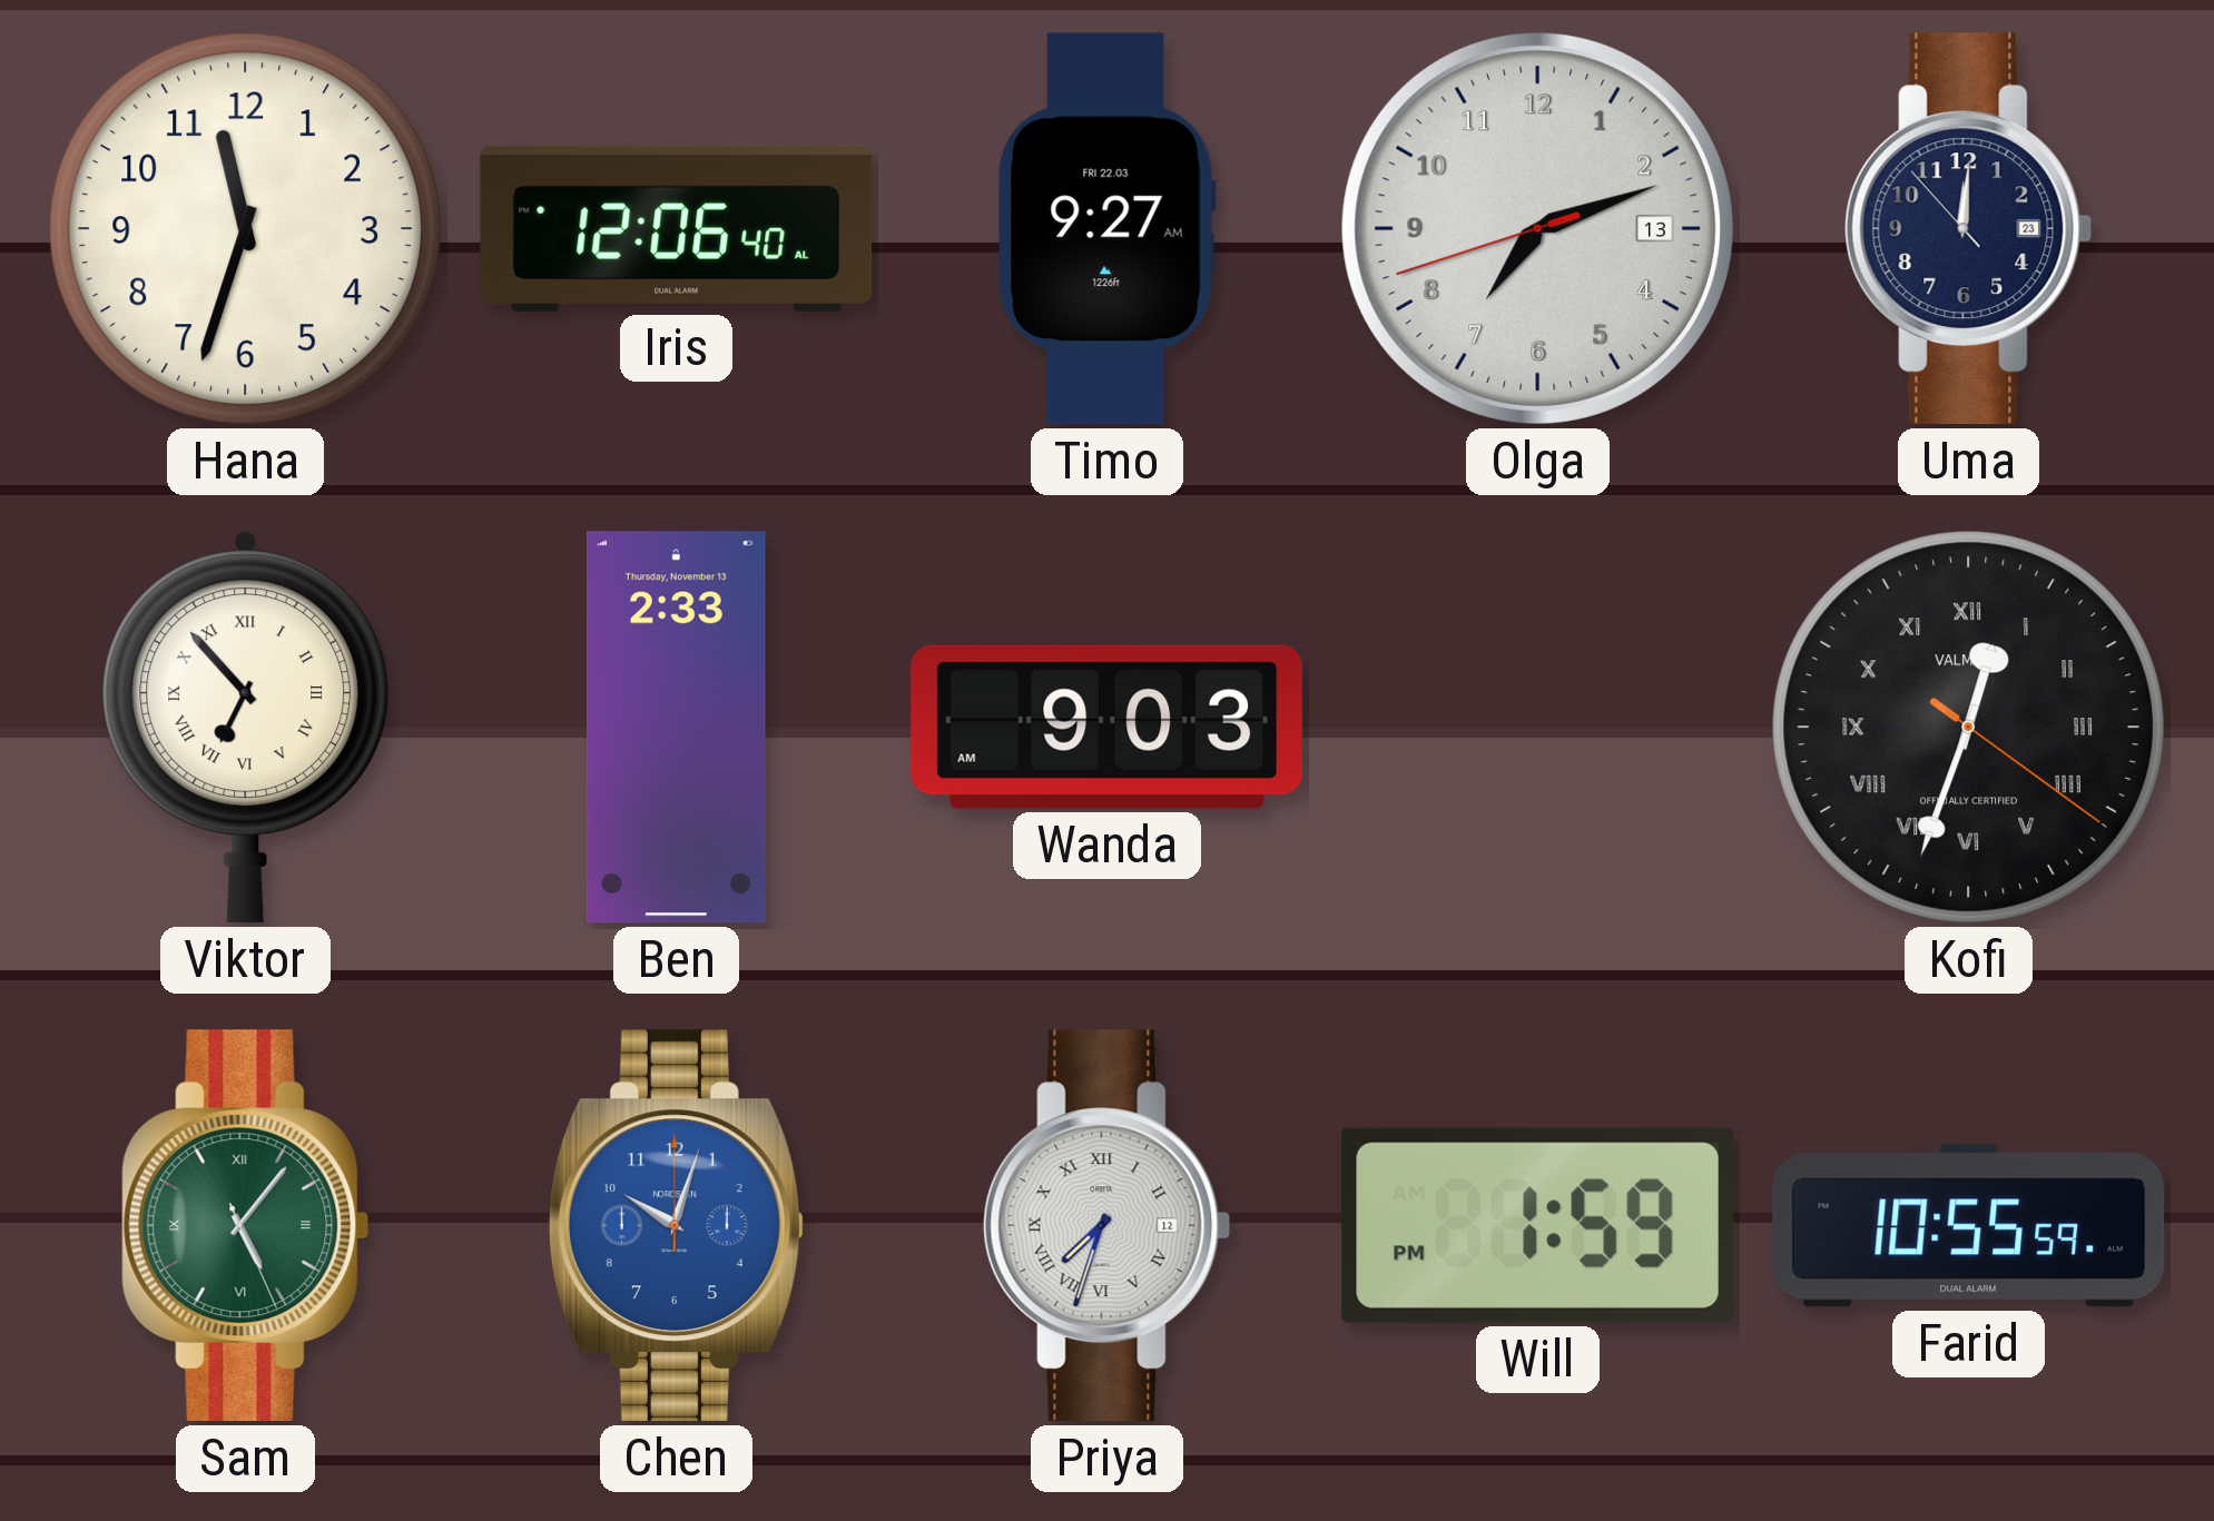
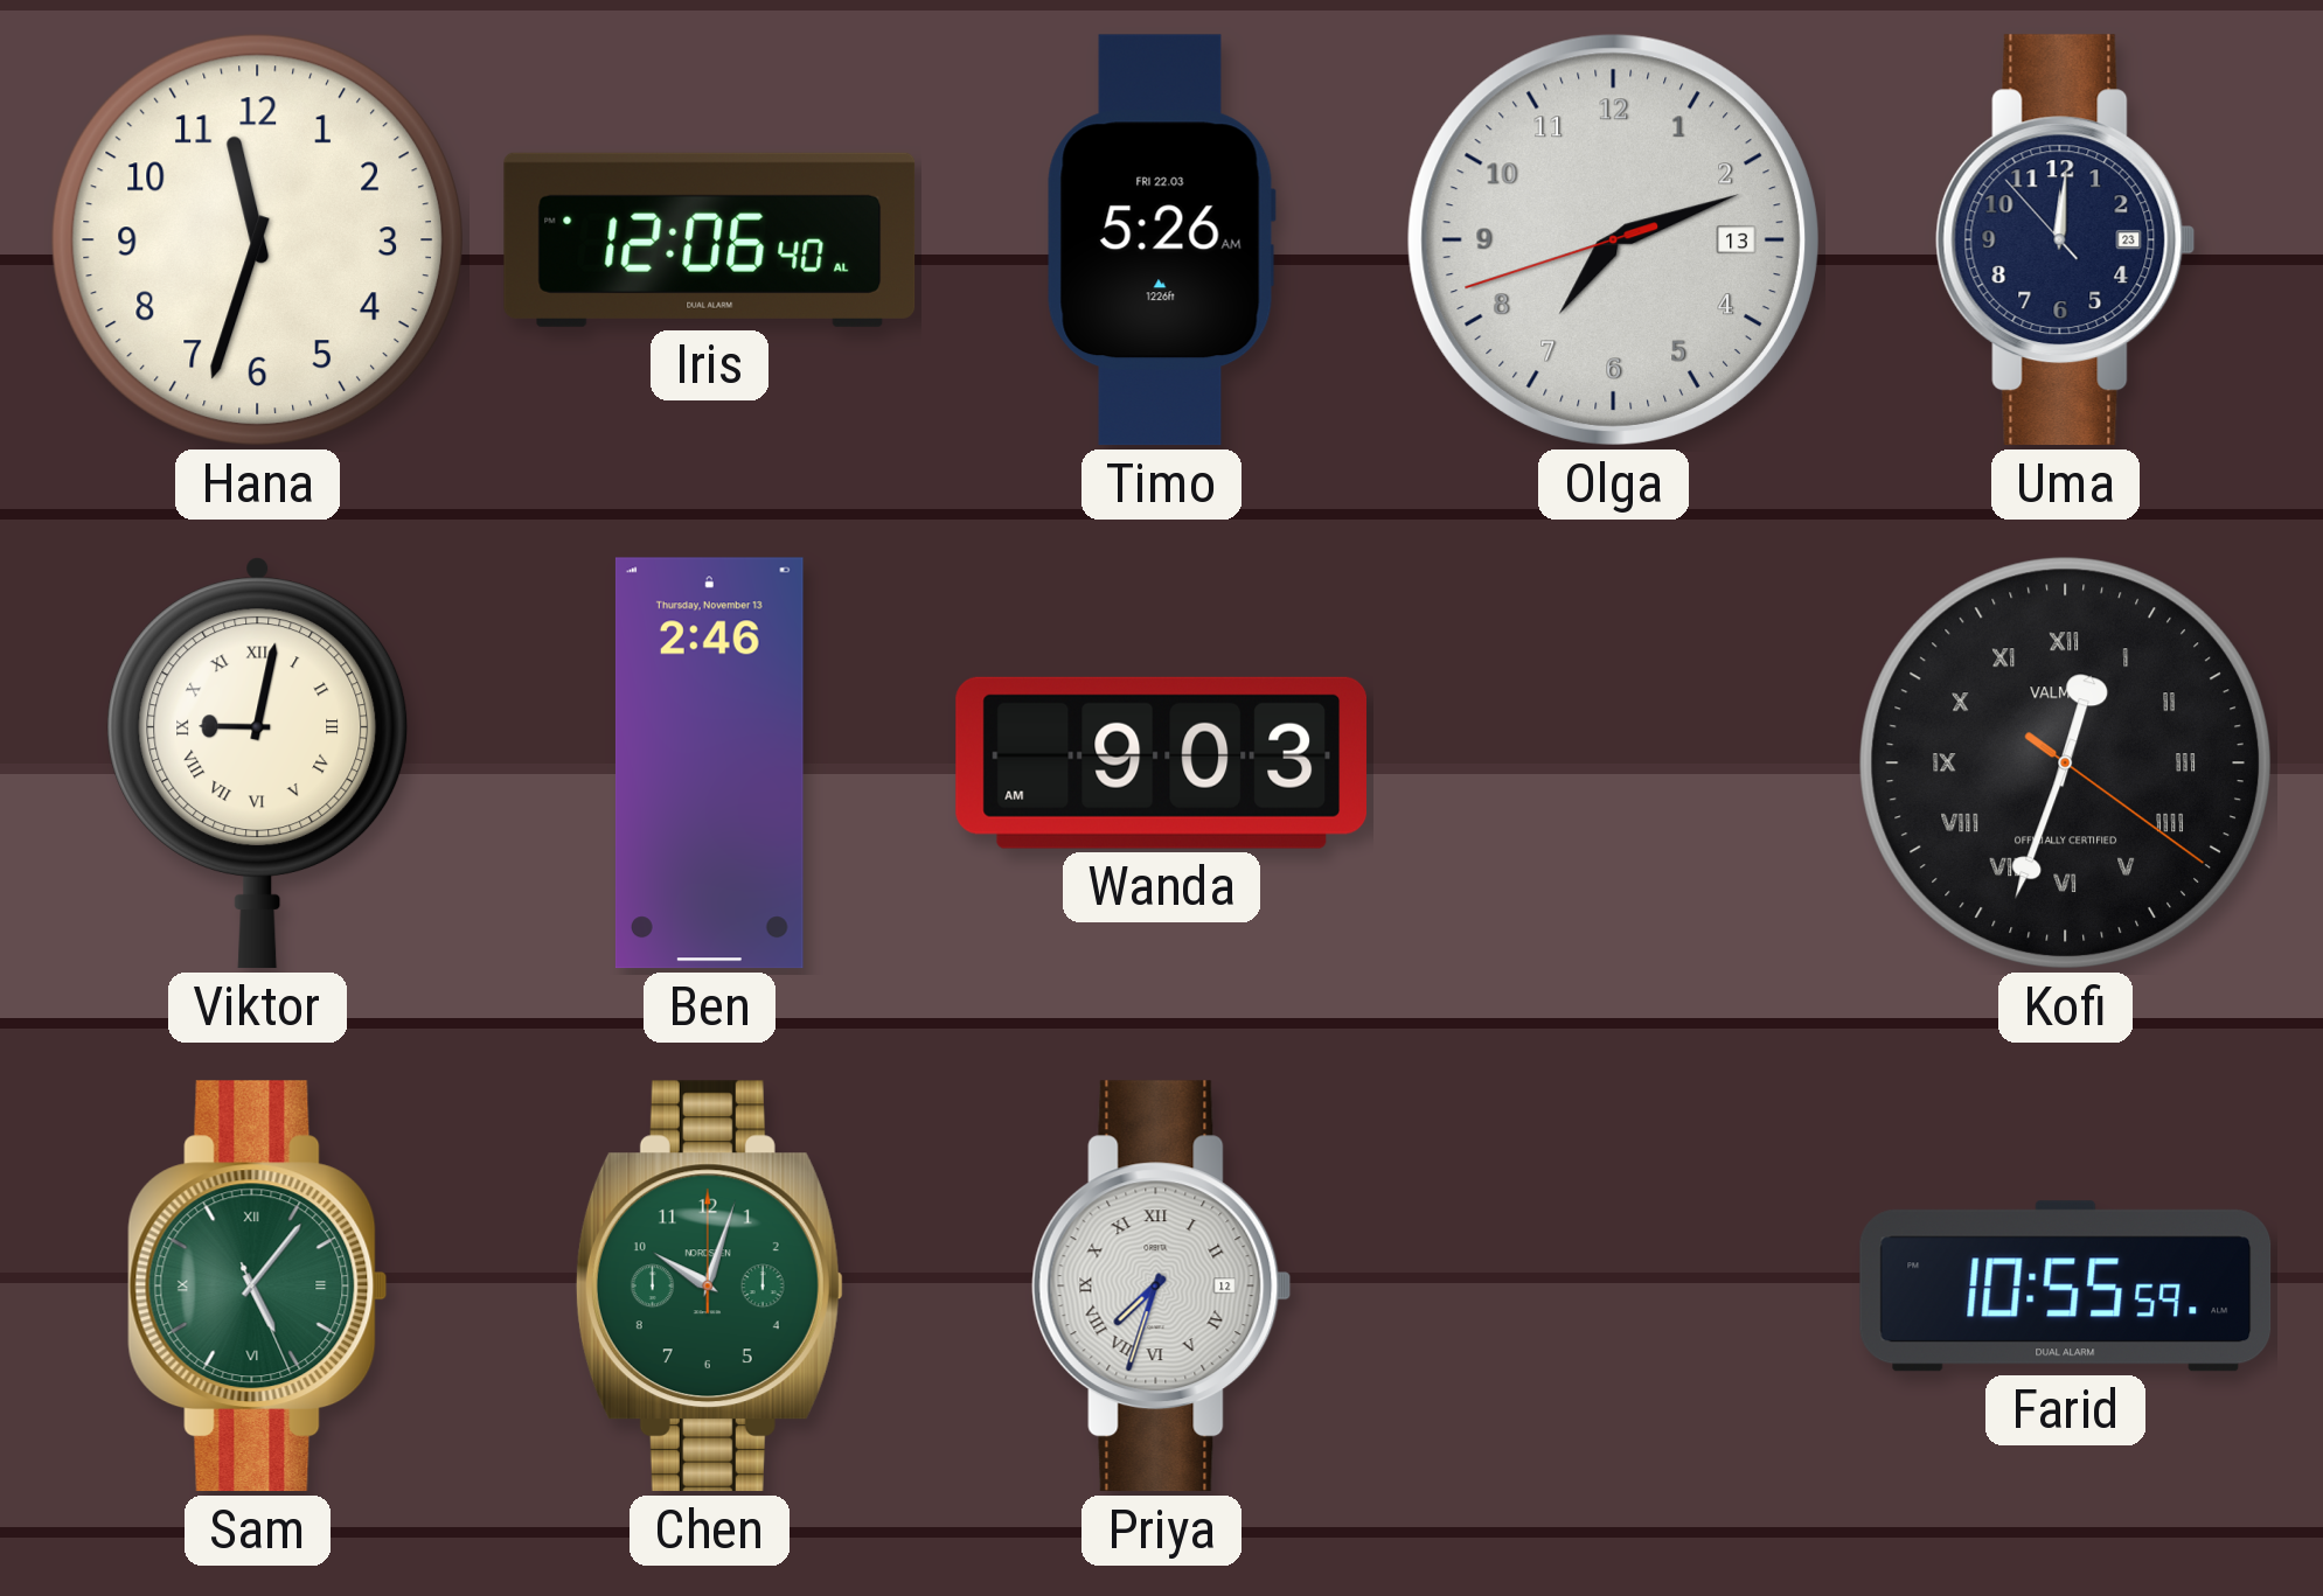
Timo: 9:27 -> 5:26
Viktor: 6:53 -> 9:02
Ben: 2:33 -> 2:46
Chen dial: blue -> green
Will: 1:59 -> none
